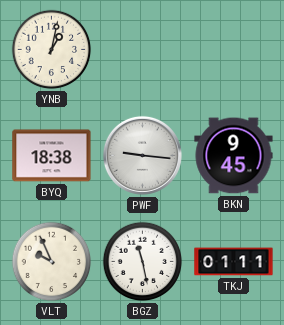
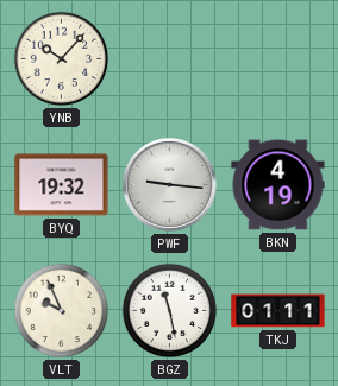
YNB: 1:02 -> 10:07
BYQ: 18:38 -> 19:32
BKN: 9:45 -> 4:19
